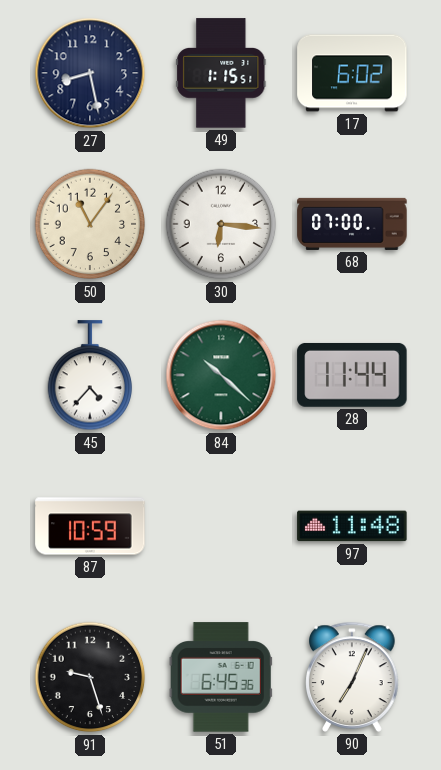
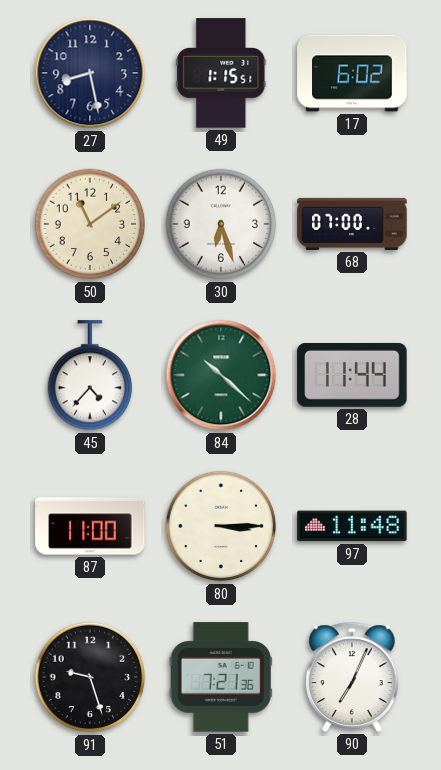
50: 11:06 -> 11:09
30: 6:16 -> 6:27
87: 10:59 -> 11:00
80: none -> 3:15
51: 6:45 -> 7:21
